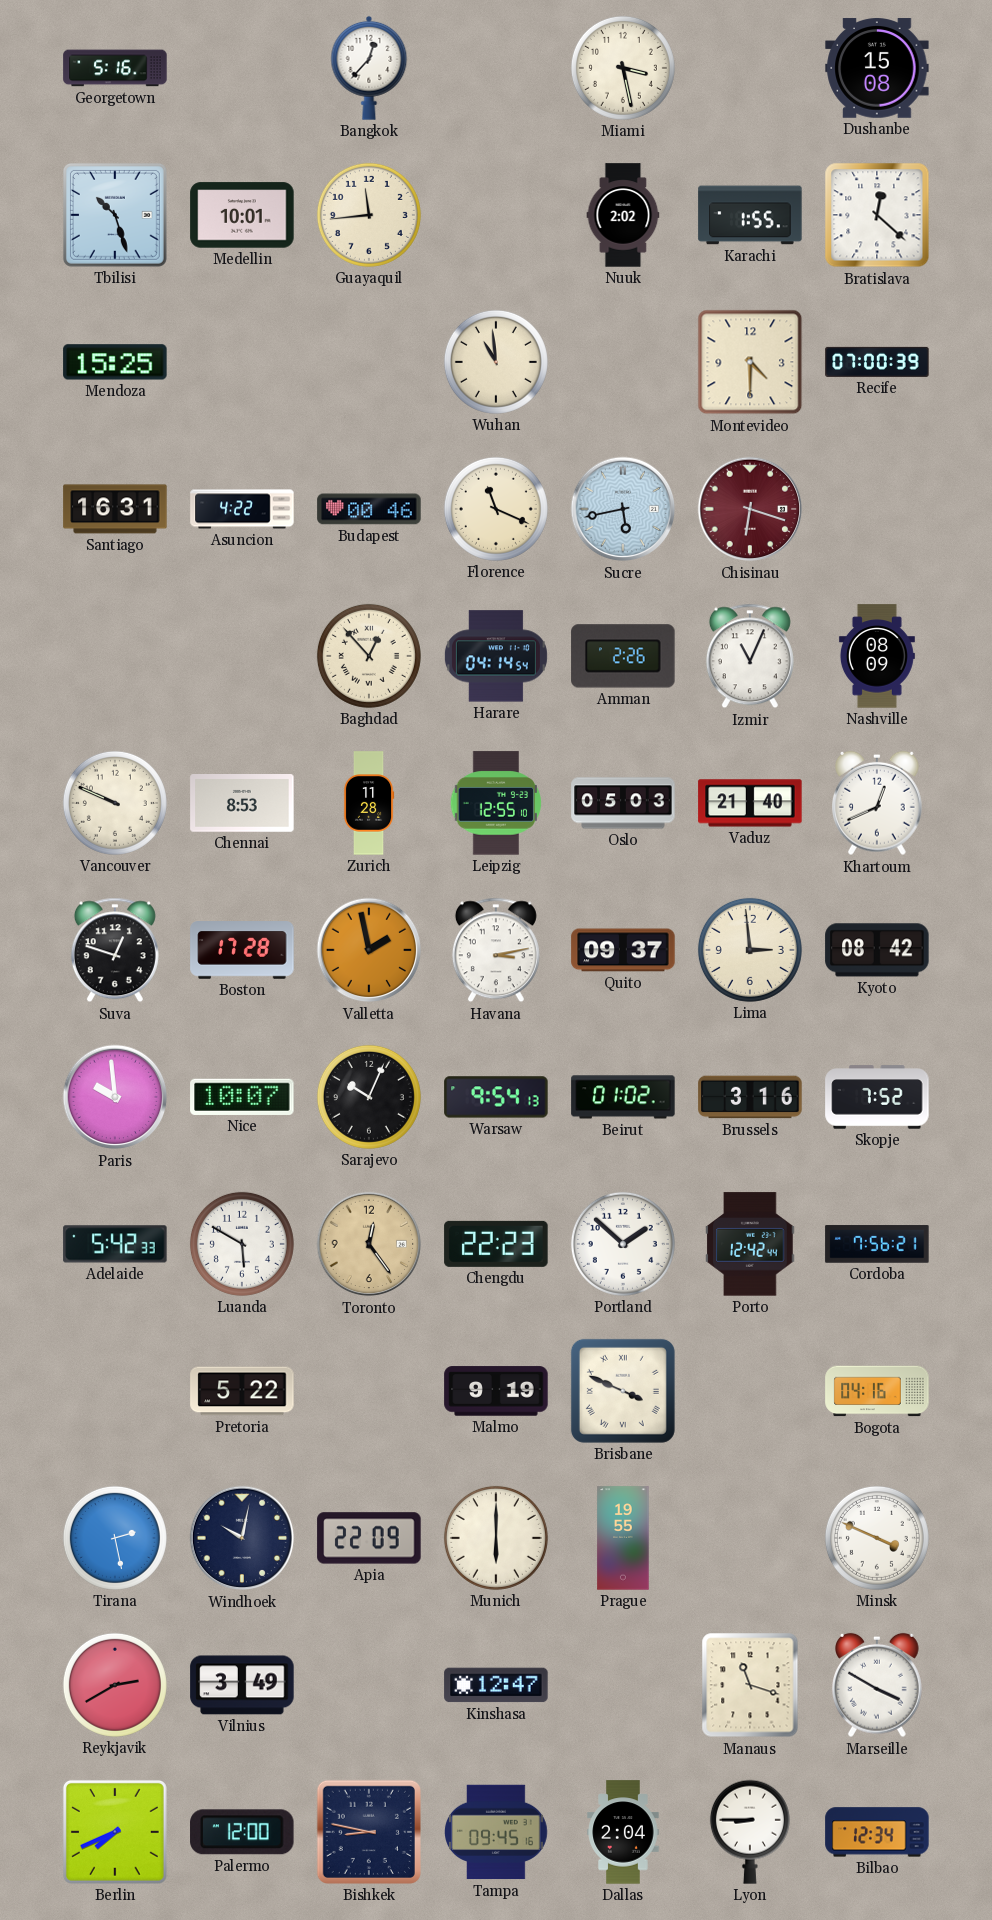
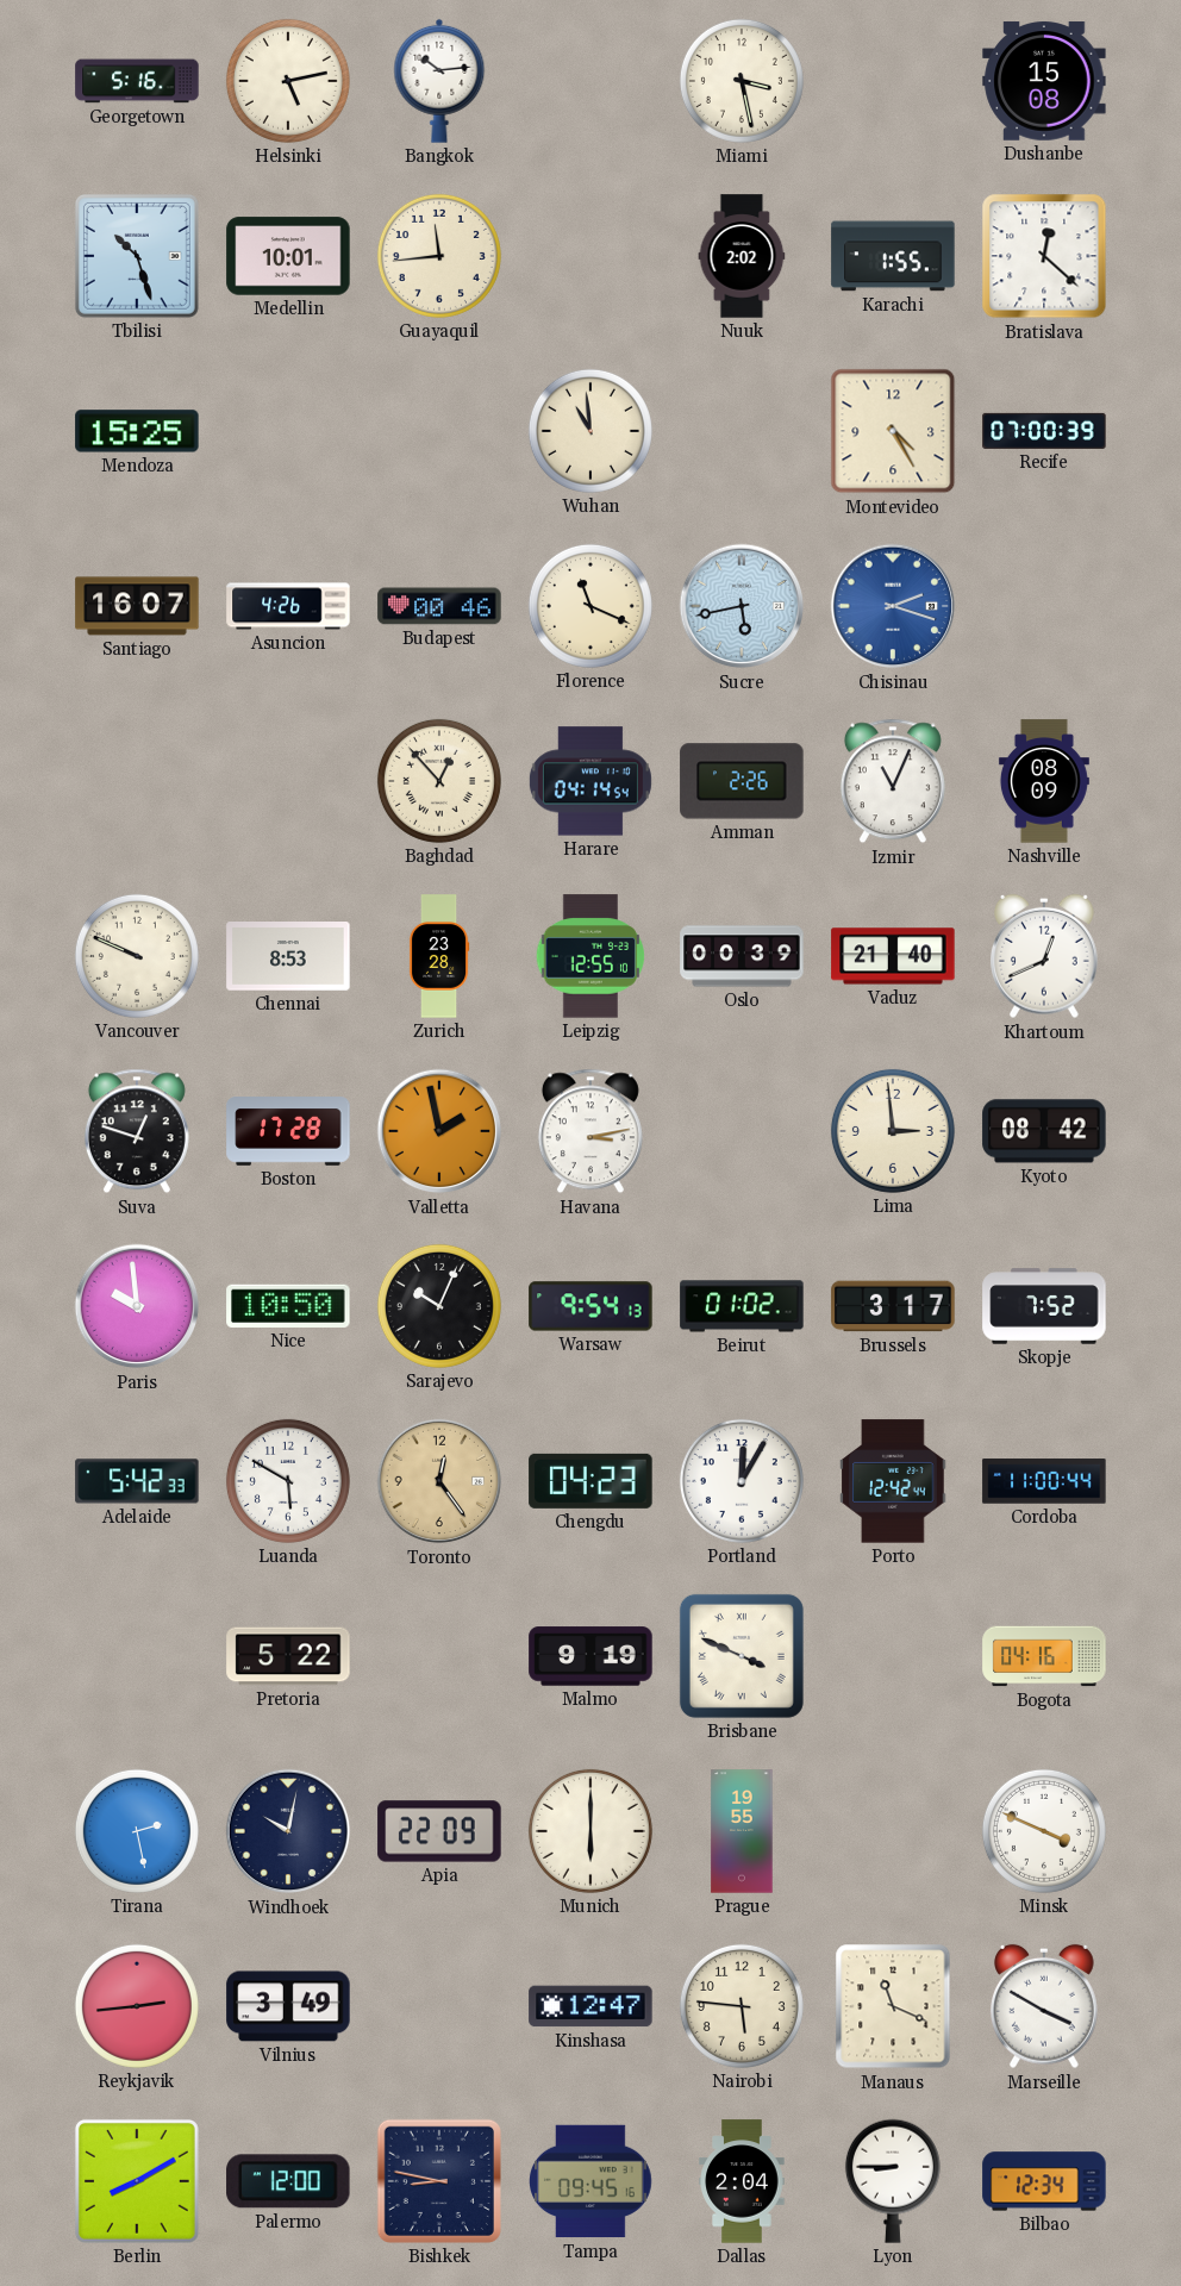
Helsinki: none -> 5:13
Bangkok: 12:37 -> 10:14
Montevideo: 4:30 -> 4:25
Santiago: 16:31 -> 16:07
Asuncion: 4:22 -> 4:26
Chisinau: 6:18 -> 2:18
Chisinau dial: burgundy -> blue
Zurich: 11:28 -> 23:28
Oslo: 05:03 -> 00:39
Quito: 09:37 -> none
Nice: 10:07 -> 10:50
Brussels: 3:16 -> 3:17
Chengdu: 22:23 -> 04:23
Portland: 1:52 -> 12:05
Cordoba: 7:56 -> 11:00
Reykjavik: 2:40 -> 2:44
Nairobi: none -> 5:46
Manaus: 11:18 -> 11:19
Berlin: 7:41 -> 8:10
